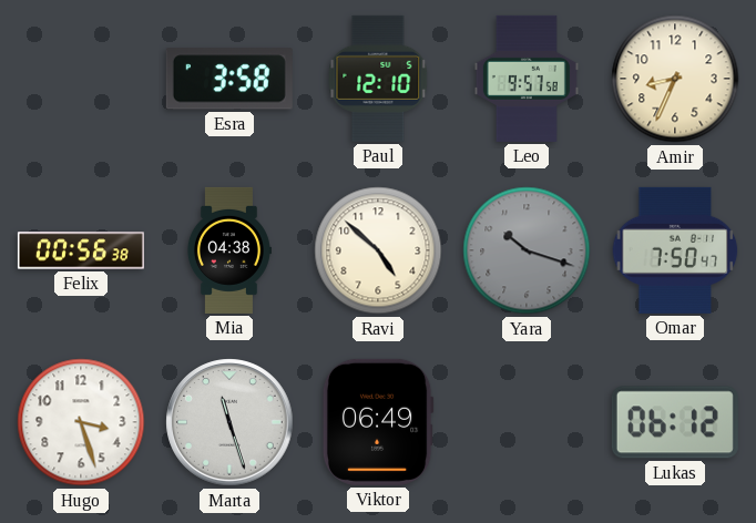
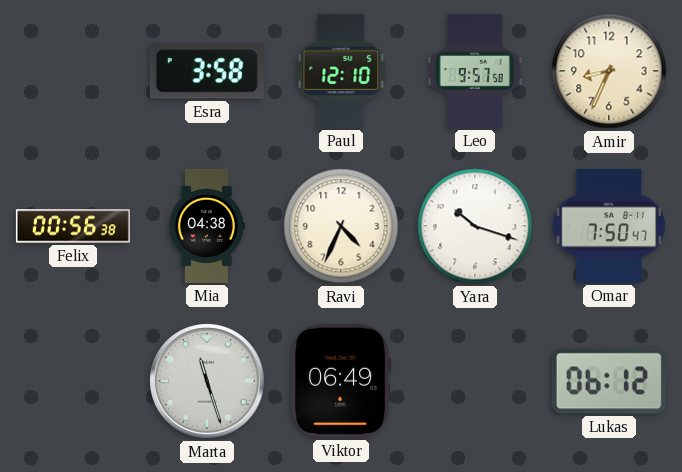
Ravi: 4:52 -> 4:34
Yara dial: grey -> white
Hugo: 3:27 -> none
